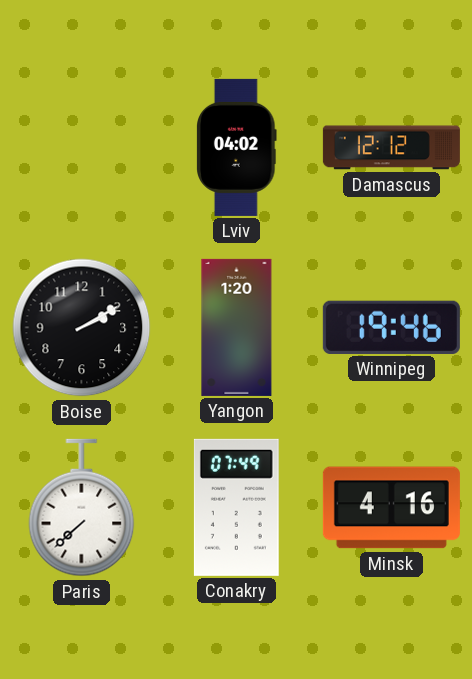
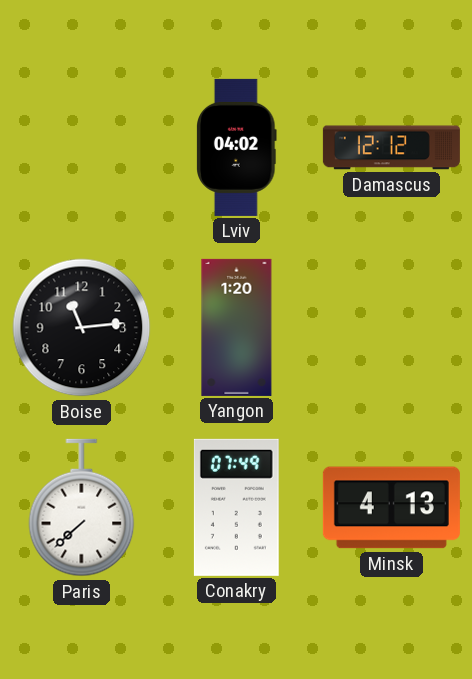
Boise: 2:10 -> 11:14
Winnipeg: 19:46 -> none
Minsk: 4:16 -> 4:13
